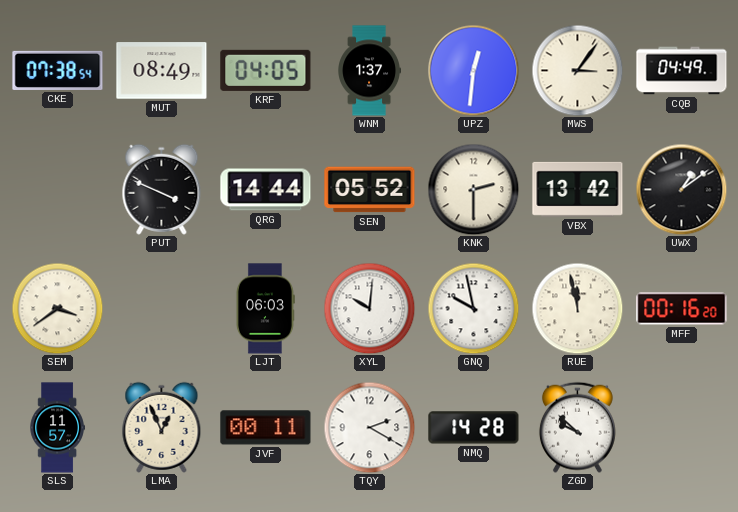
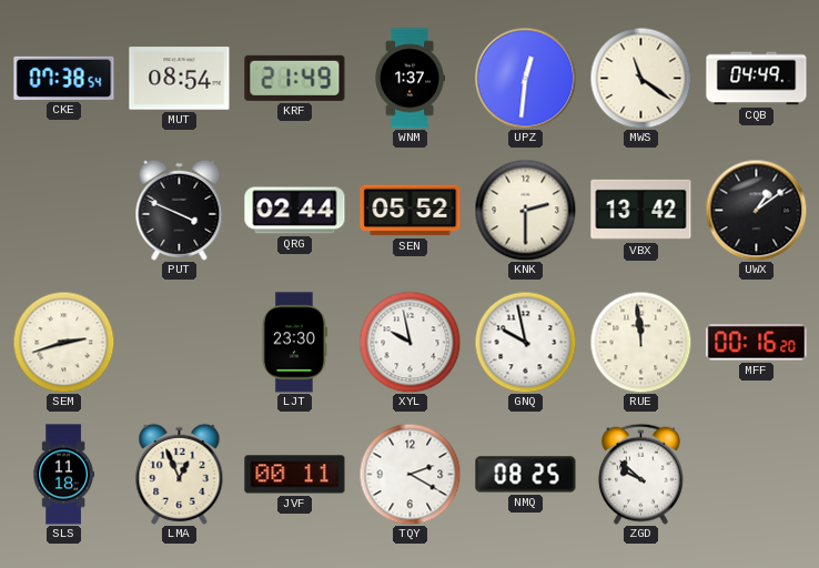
MUT: 08:49 -> 08:54
KRF: 04:05 -> 21:49
MWS: 3:06 -> 11:21
QRG: 14:44 -> 02:44
SEM: 3:39 -> 2:42
LJT: 06:03 -> 23:30
XYL: 10:01 -> 9:58
RUE: 11:58 -> 11:59
SLS: 11:57 -> 11:18
NMQ: 14:28 -> 08:25
